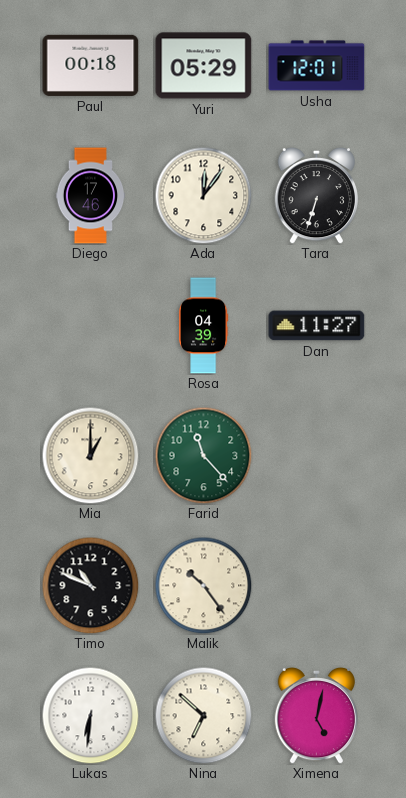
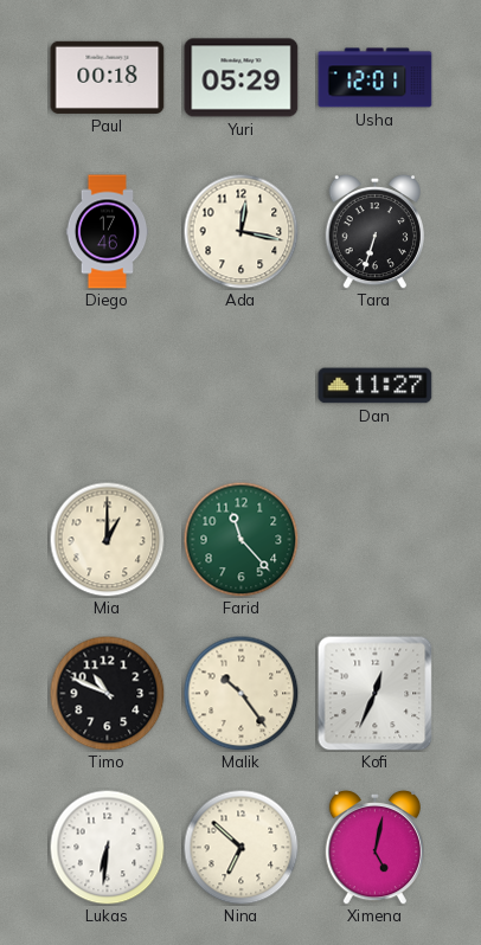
Ada: 12:06 -> 12:17
Rosa: 04:39 -> none
Kofi: none -> 12:34
